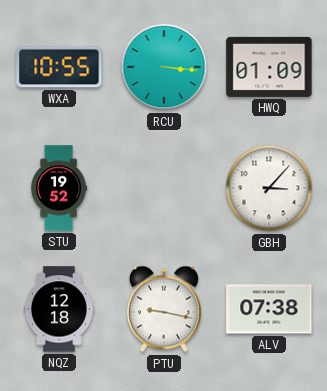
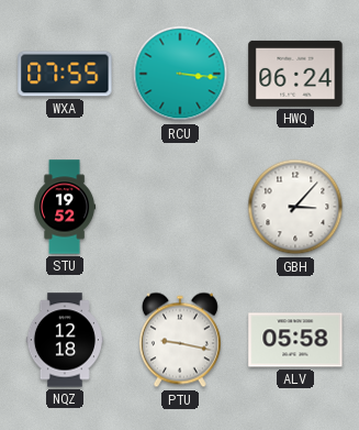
WXA: 10:55 -> 07:55
HWQ: 01:09 -> 06:24
ALV: 07:38 -> 05:58
